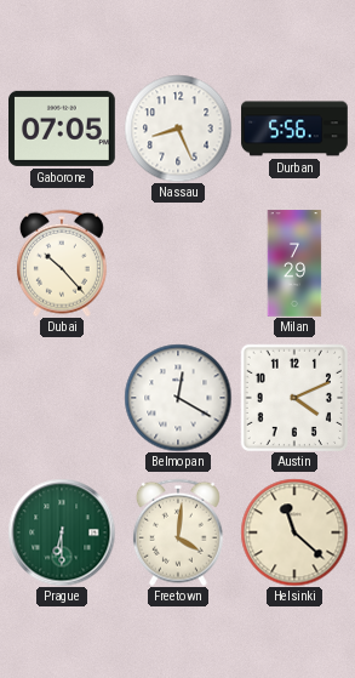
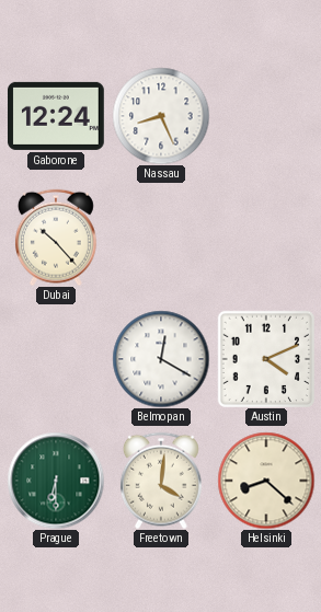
Gaborone: 07:05 -> 12:24
Durban: 5:56 -> none
Milan: 7:29 -> none
Helsinki: 11:22 -> 8:22
